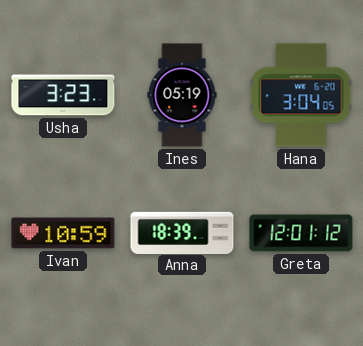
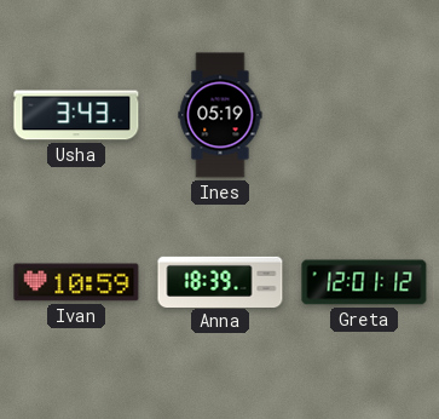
Usha: 3:23 -> 3:43
Hana: 3:04 -> none
